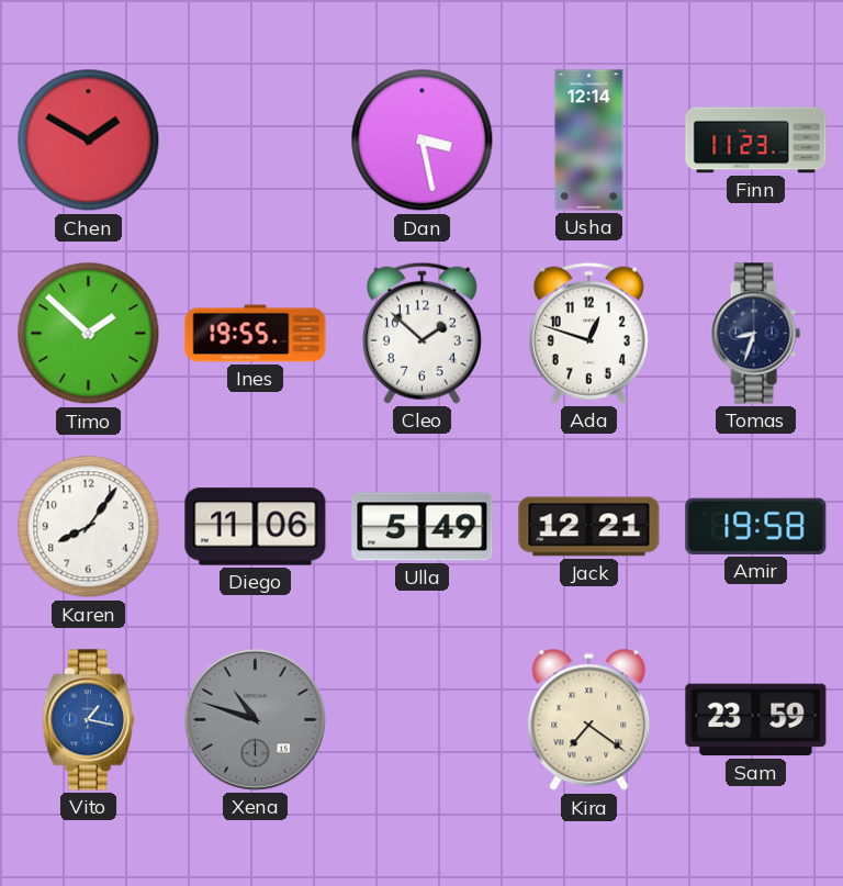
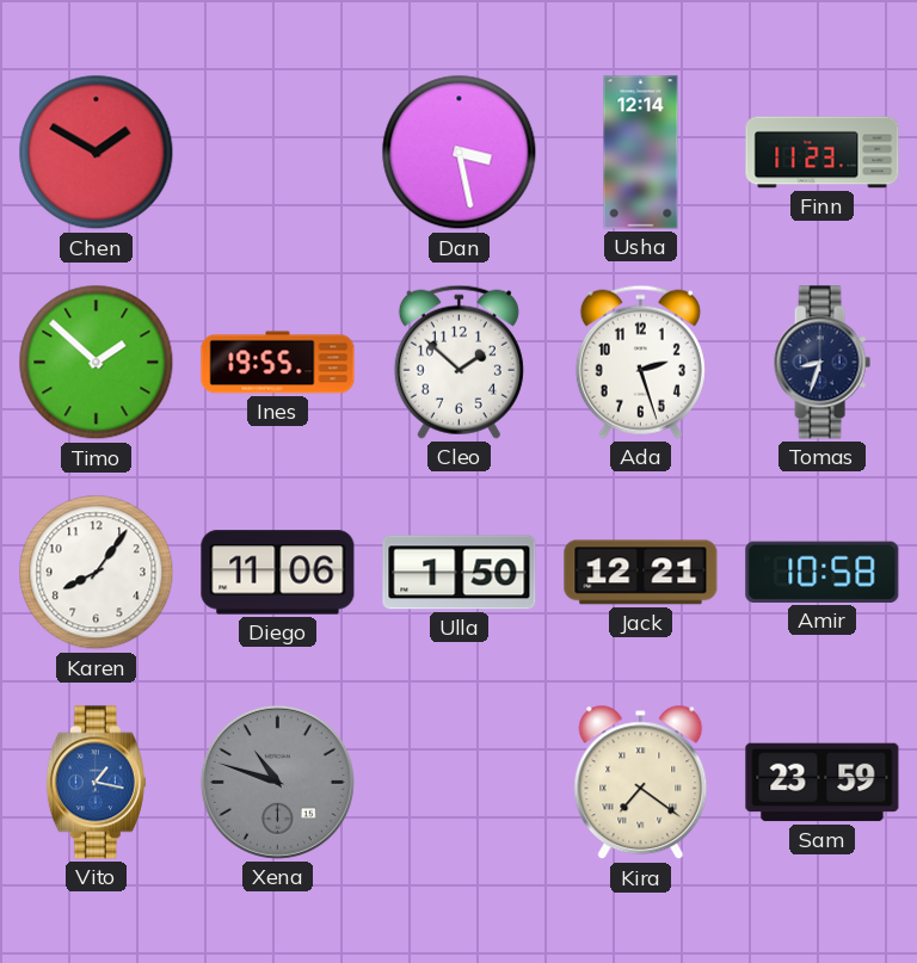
Ada: 12:48 -> 2:27
Ulla: 5:49 -> 1:50
Amir: 19:58 -> 10:58
